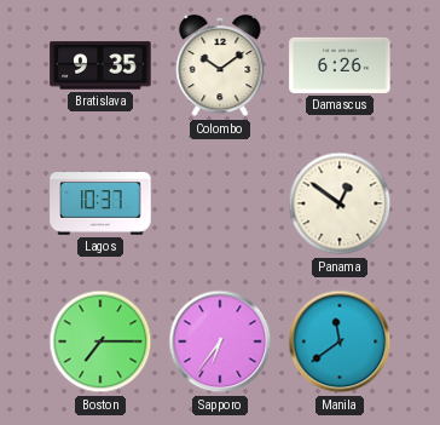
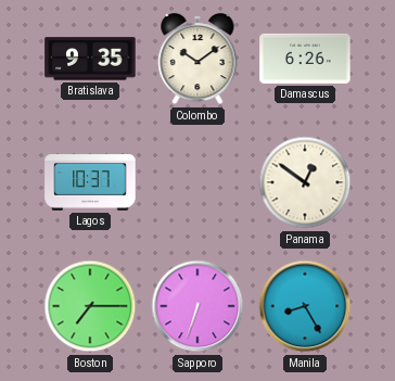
Sapporo: 6:36 -> 6:33
Manila: 11:39 -> 8:25
